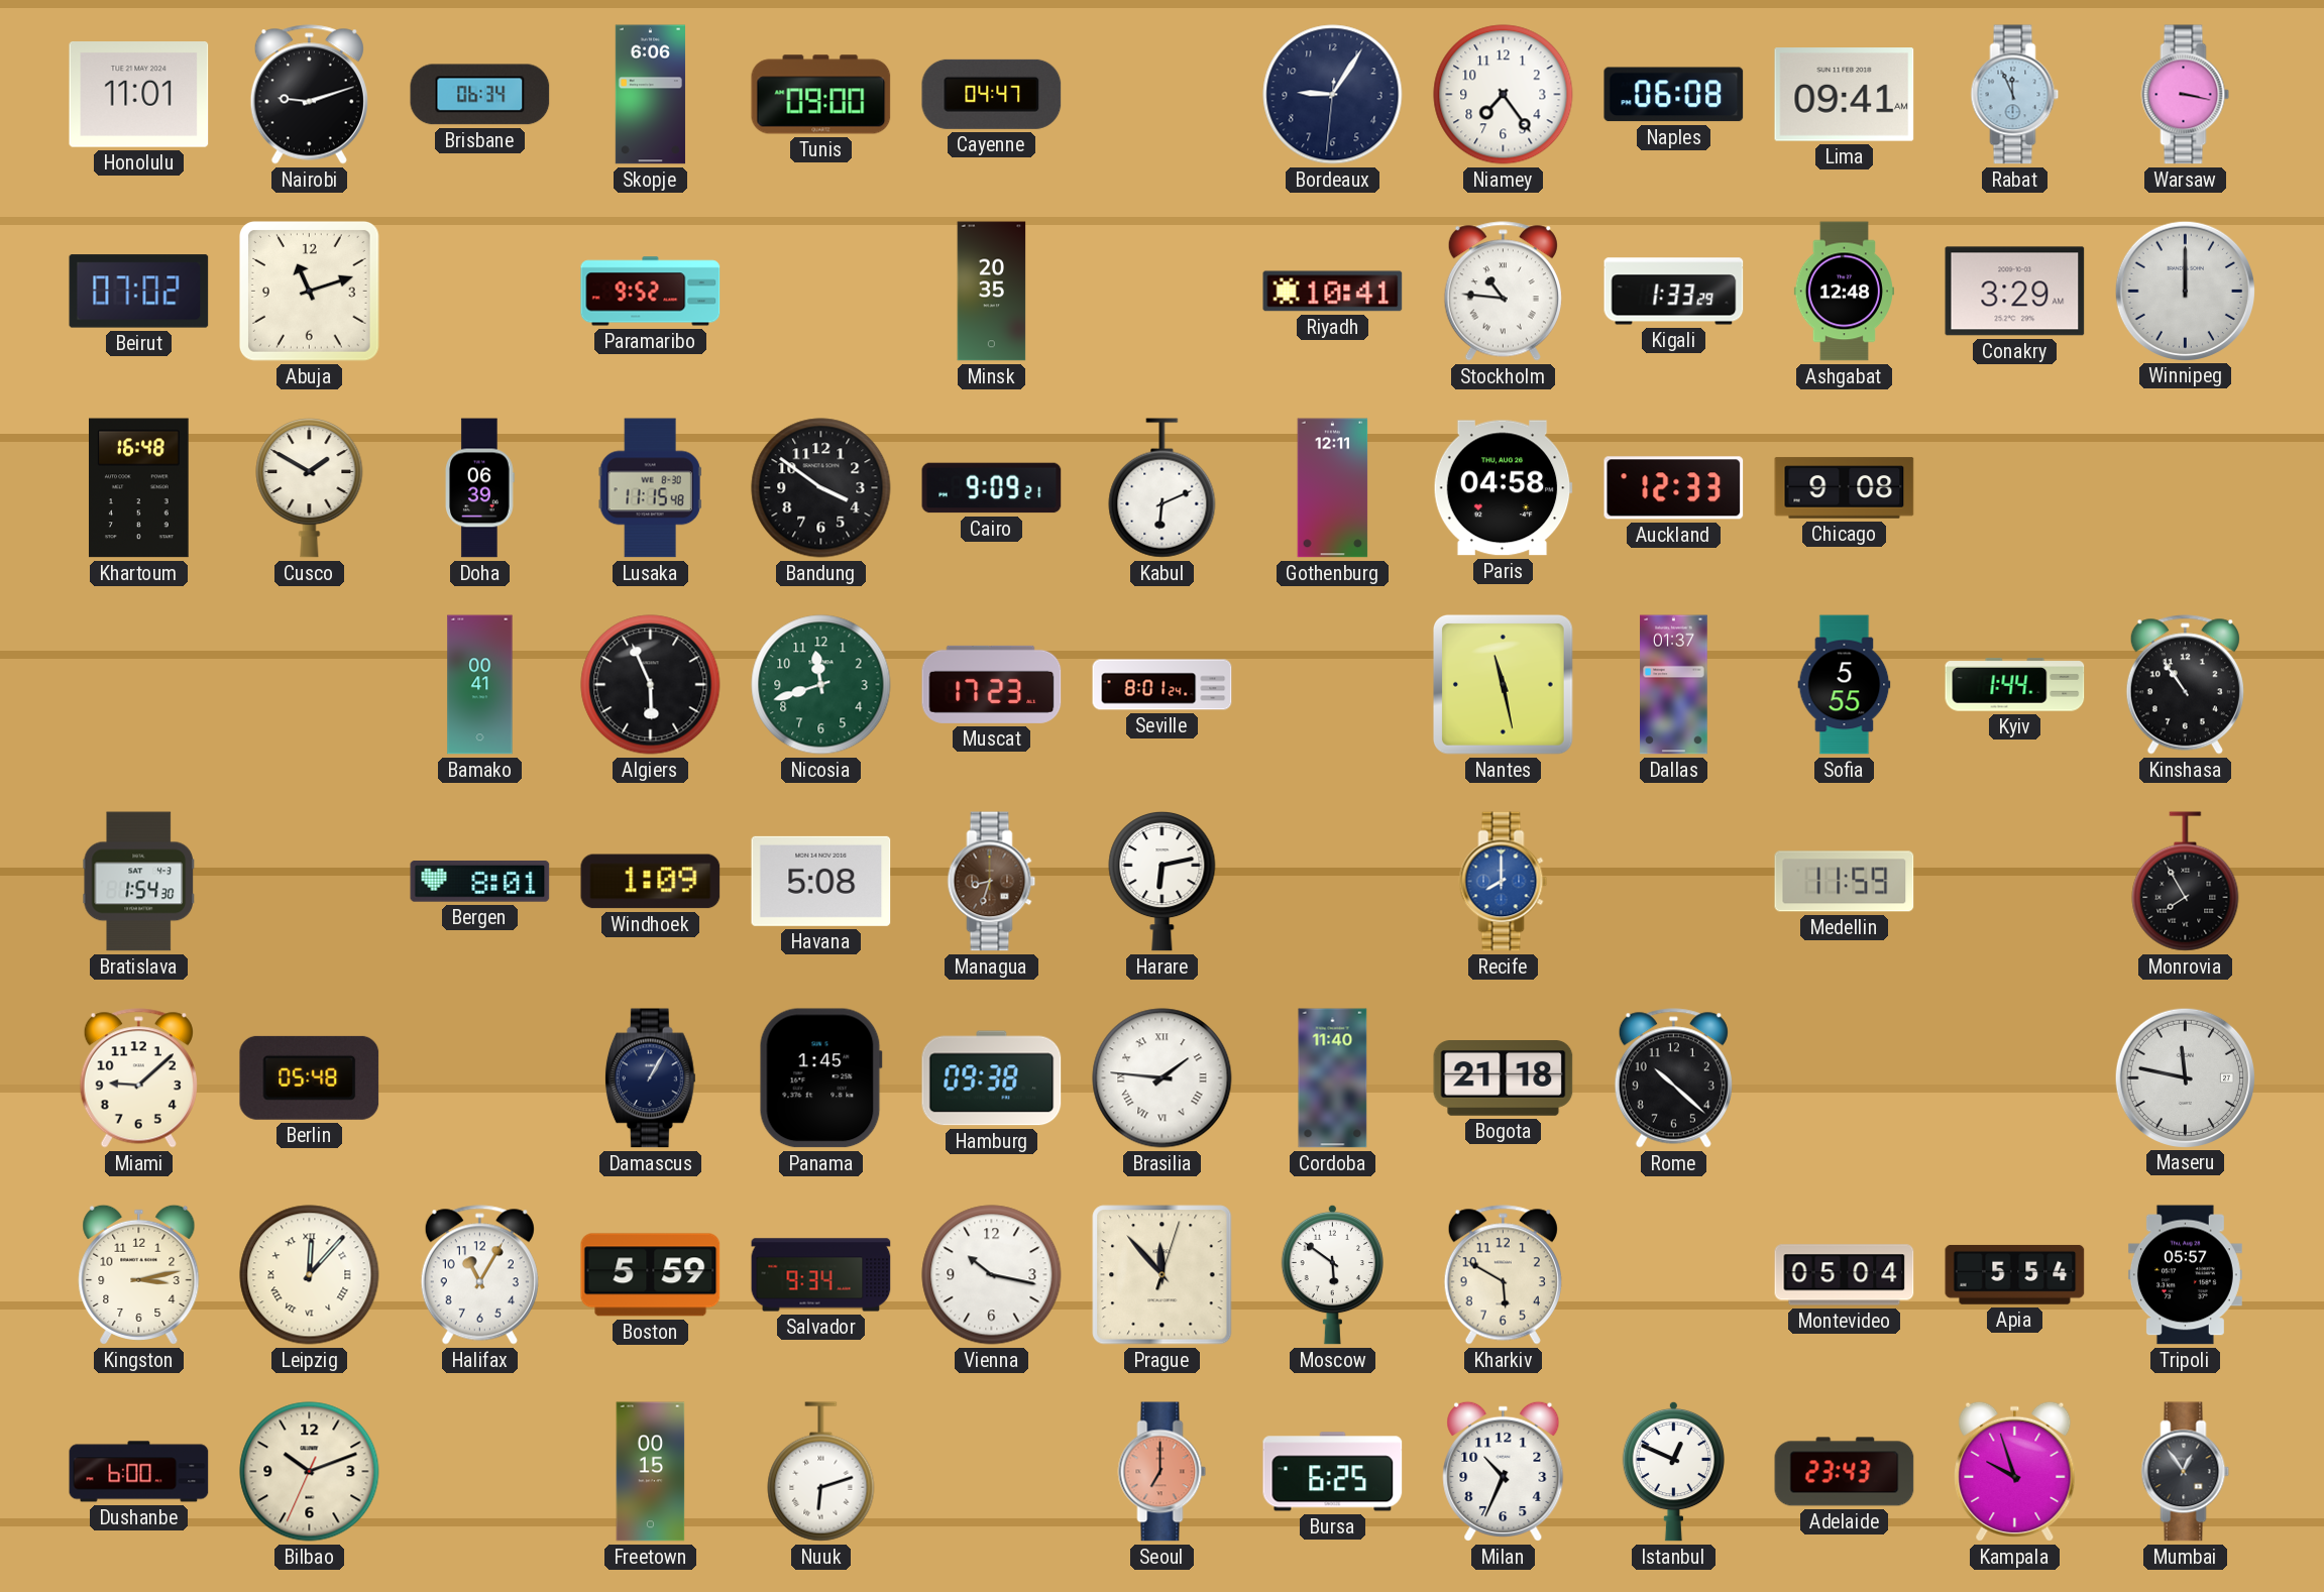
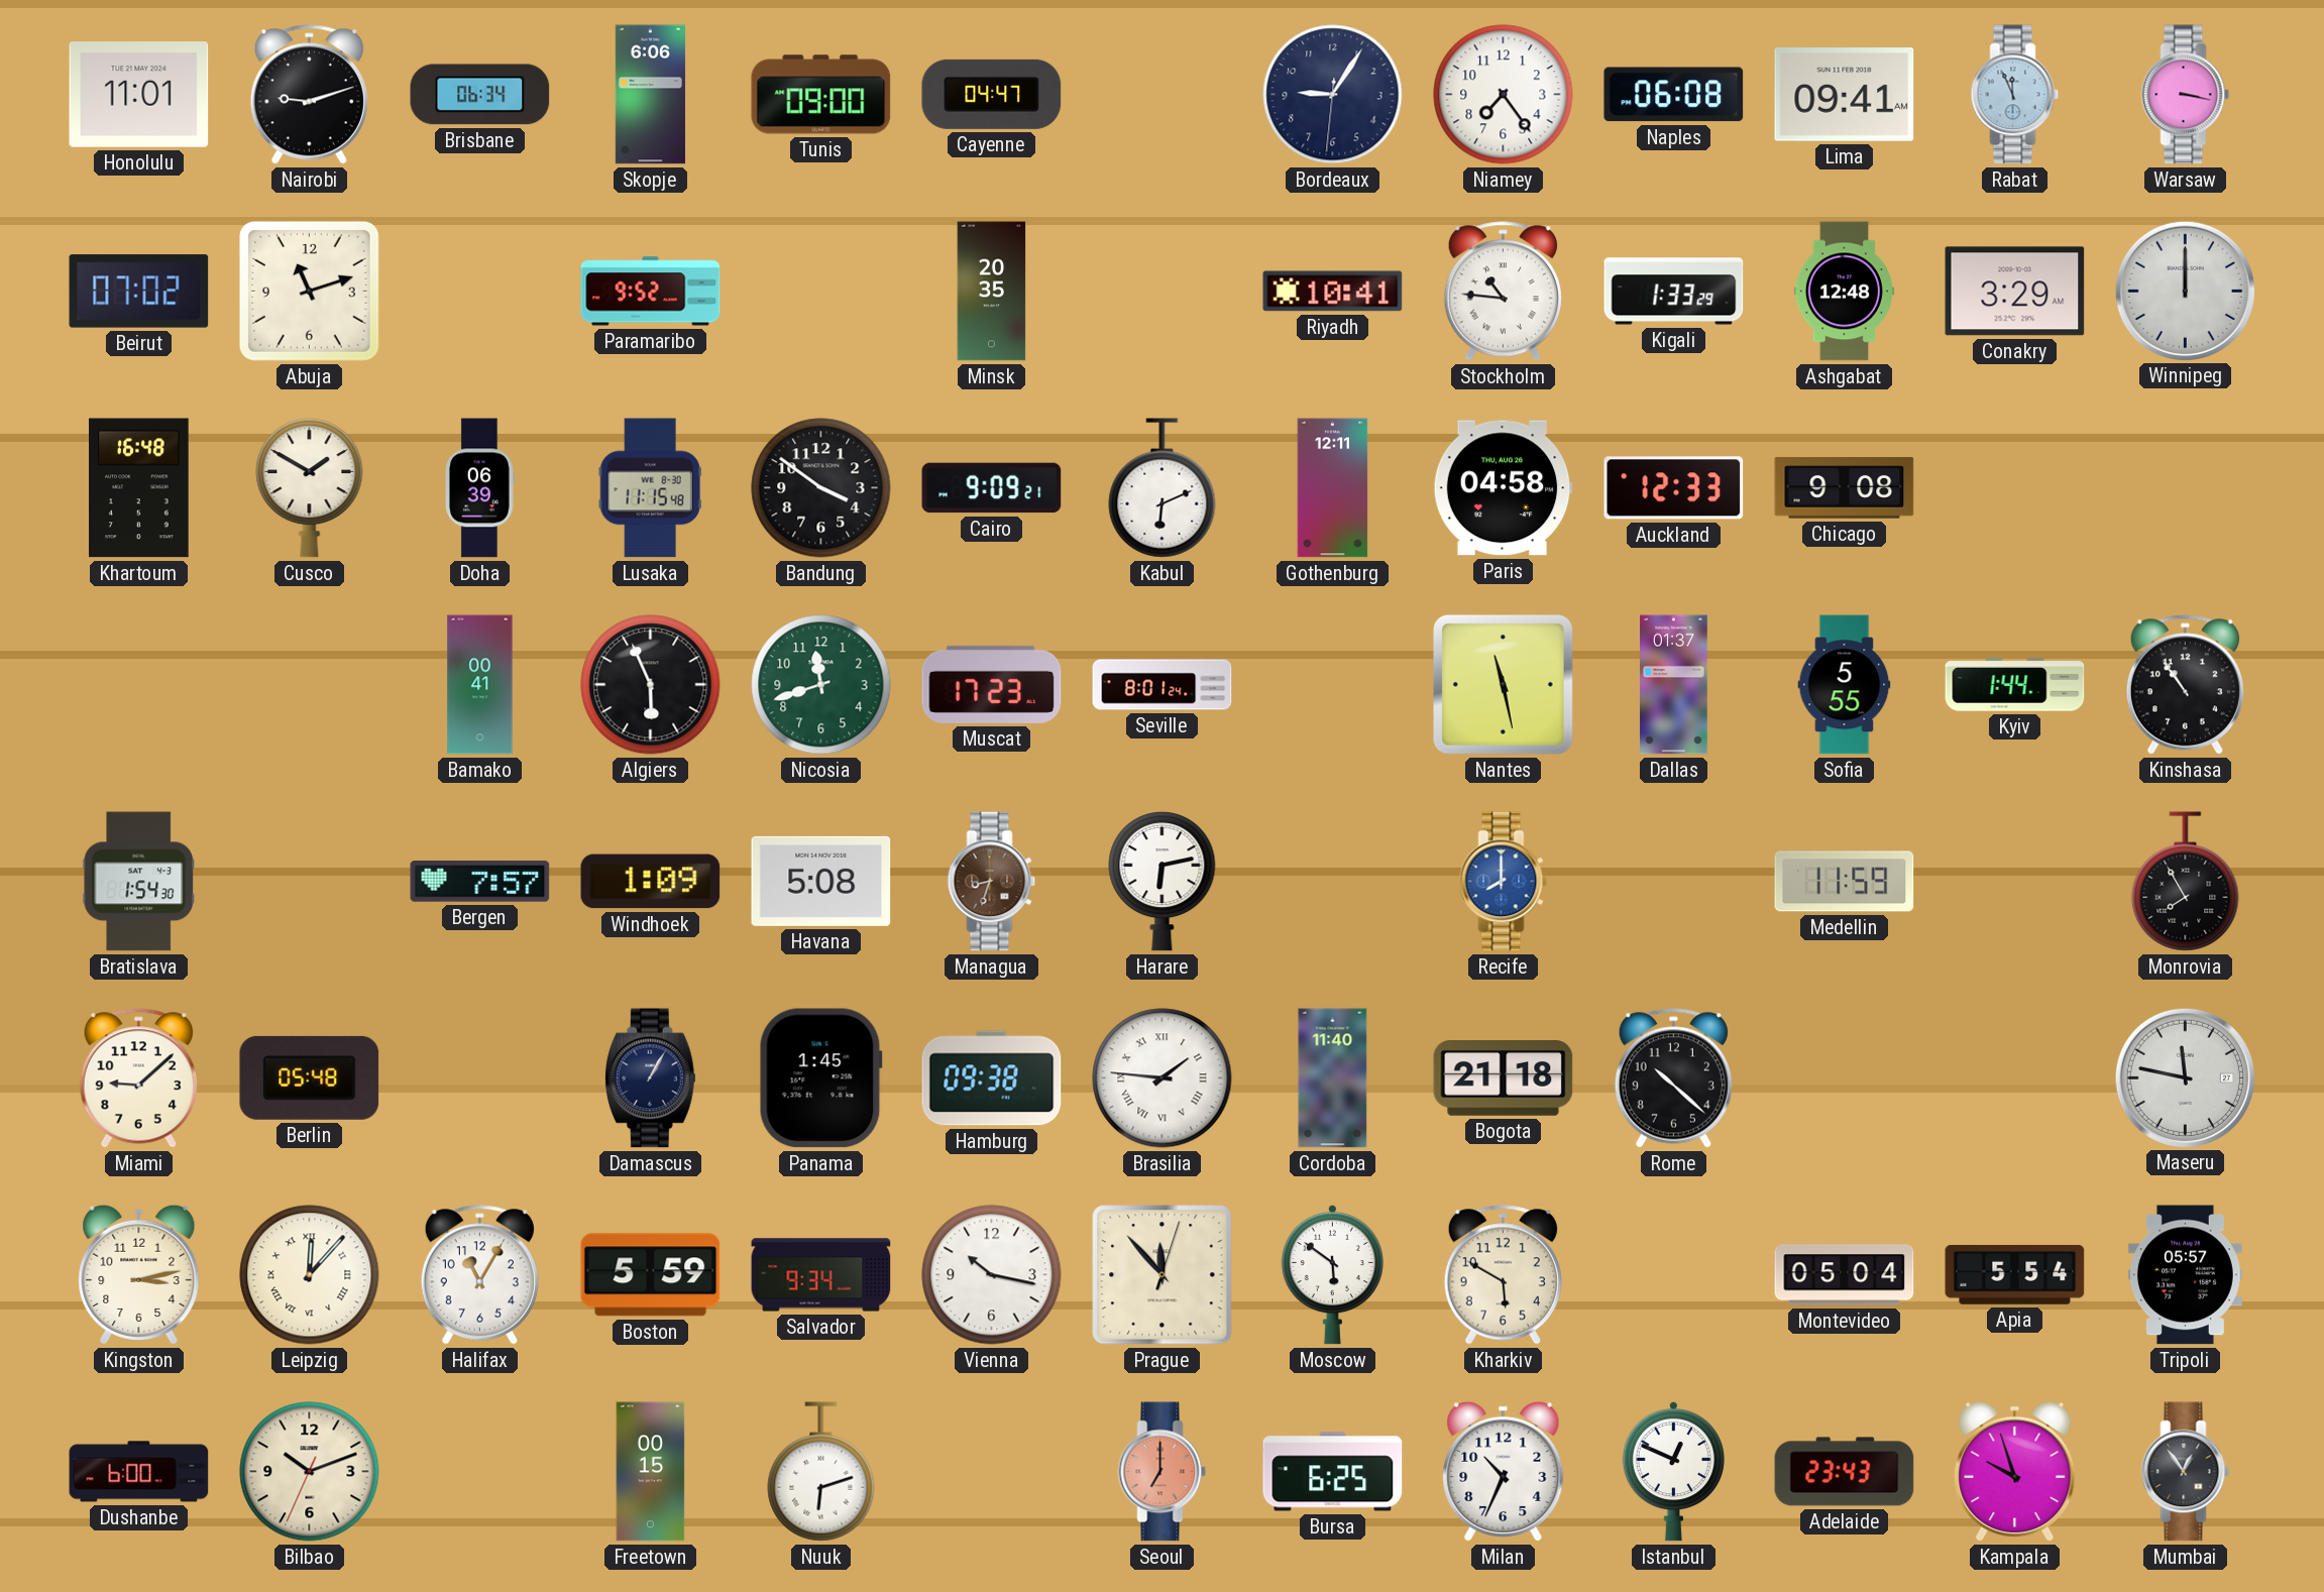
Bergen: 8:01 -> 7:57
